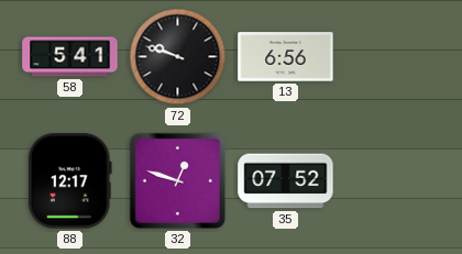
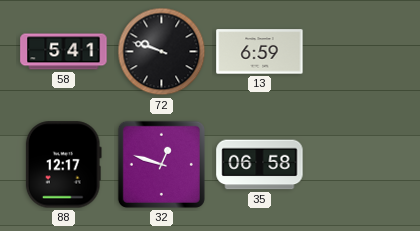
13: 6:56 -> 6:59
35: 07:52 -> 06:58
